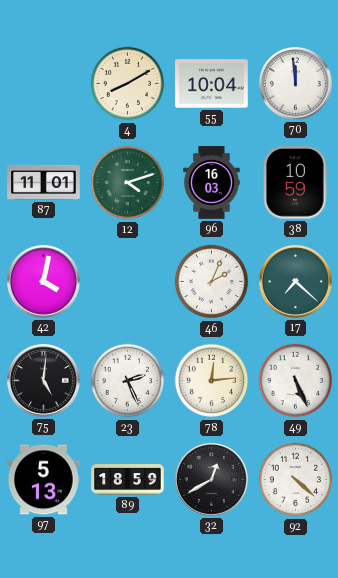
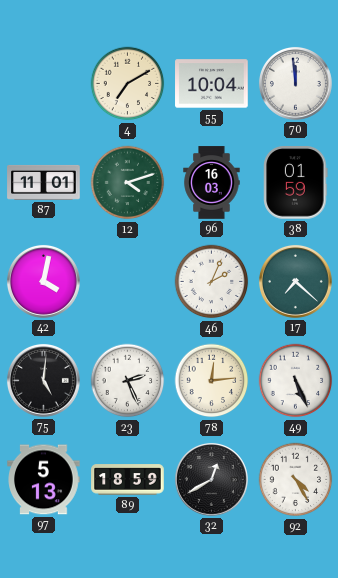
4: 8:10 -> 7:10
38: 10:59 -> 01:59
92: 4:22 -> 4:25
